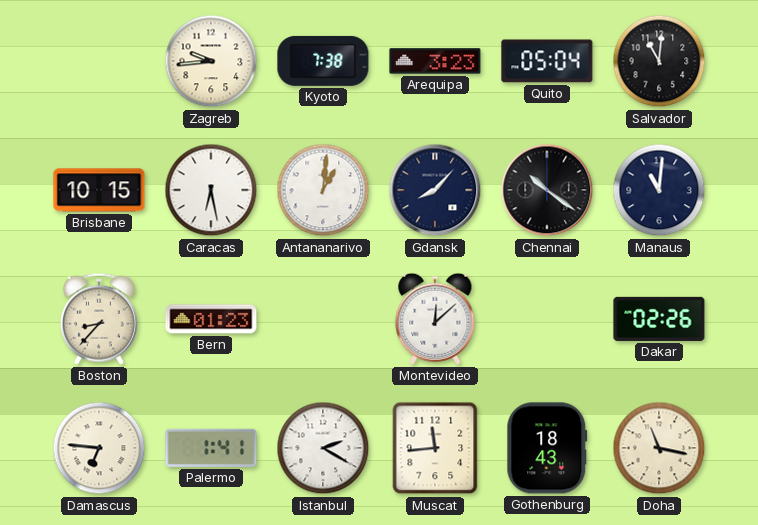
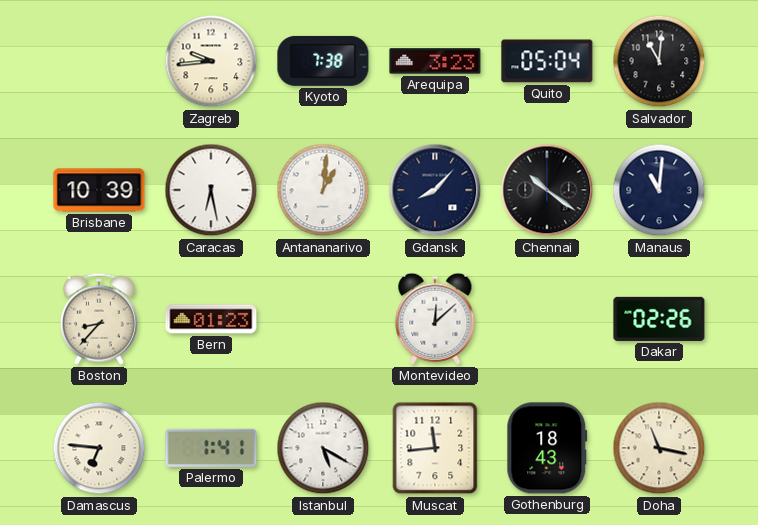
Brisbane: 10:15 -> 10:39
Istanbul: 2:20 -> 5:20
